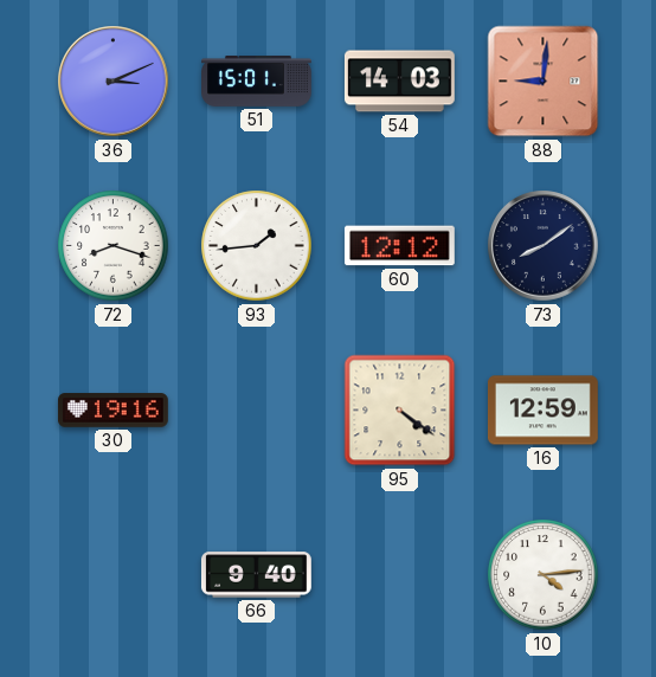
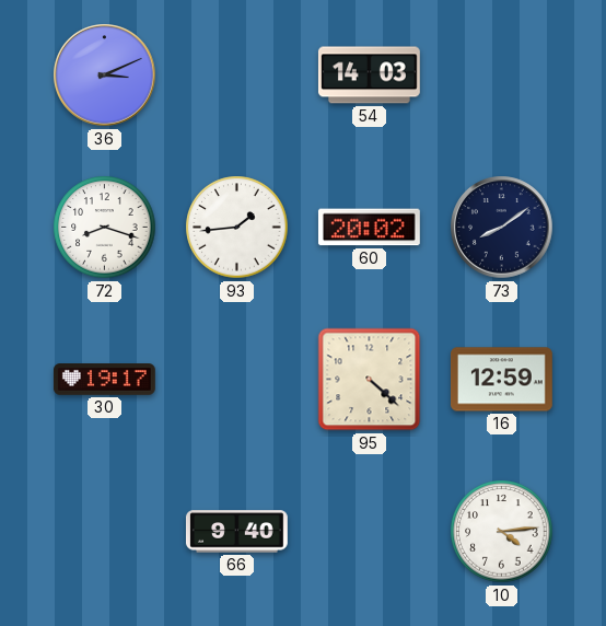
51: 15:01 -> none
88: 9:01 -> none
60: 12:12 -> 20:02
30: 19:16 -> 19:17
95: 4:21 -> 4:22
